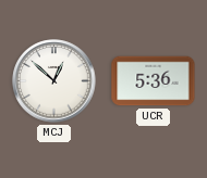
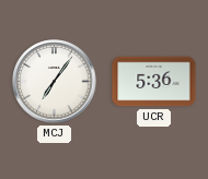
MCJ: 12:52 -> 7:06
